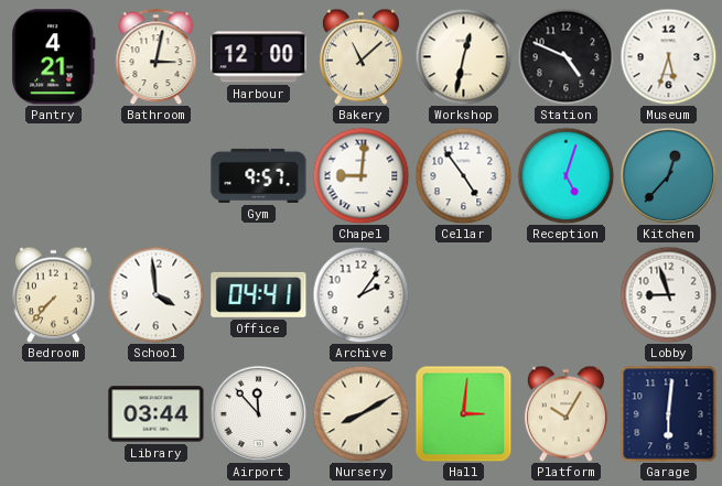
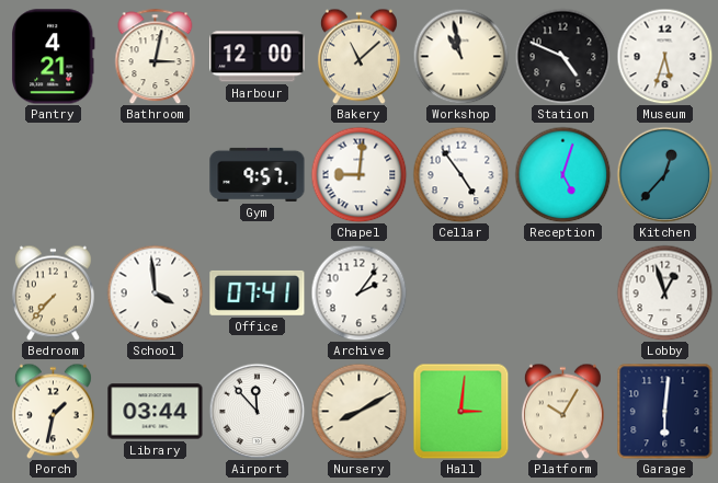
Workshop: 12:32 -> 10:58
Office: 04:41 -> 07:41
Lobby: 8:57 -> 12:57
Porch: none -> 1:32
